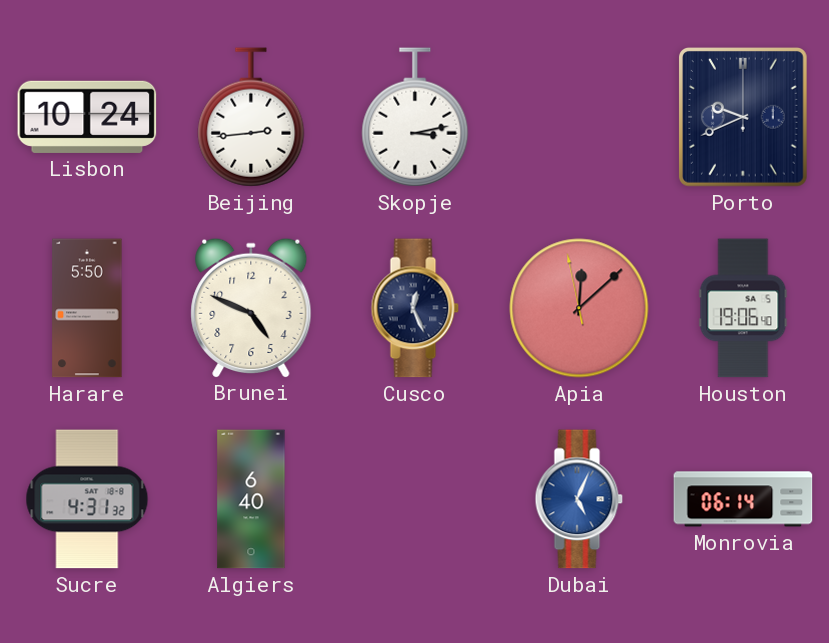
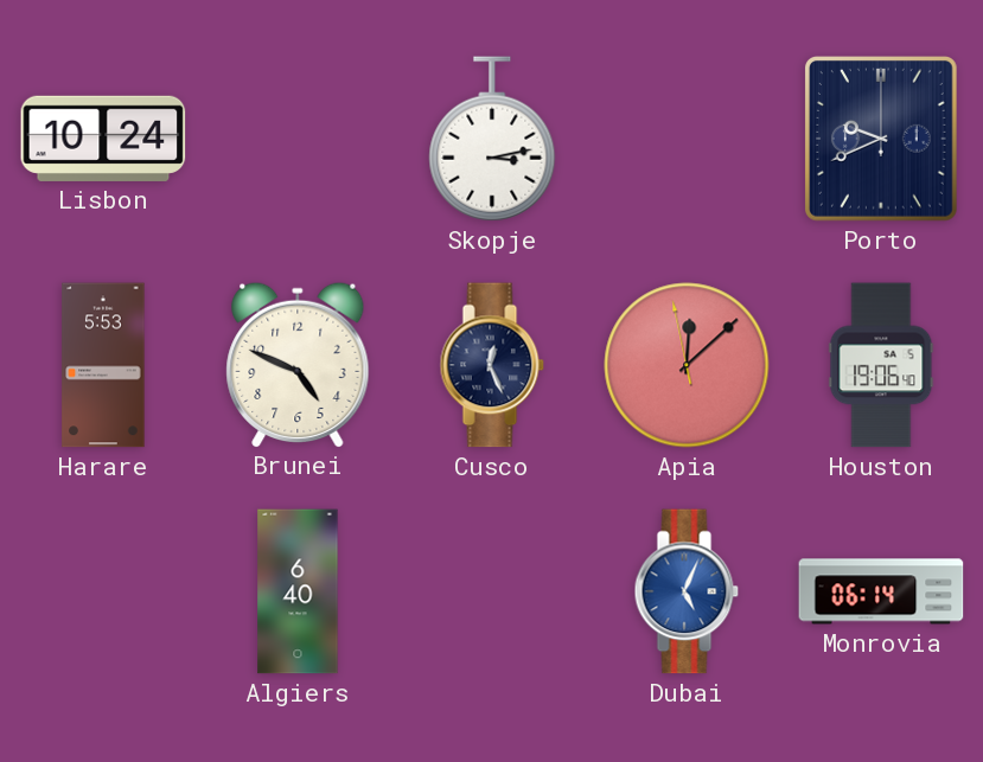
Beijing: 2:44 -> none
Harare: 5:50 -> 5:53
Sucre: 4:31 -> none
